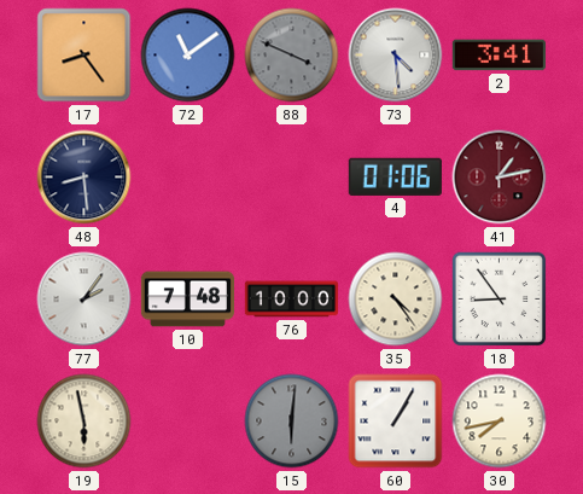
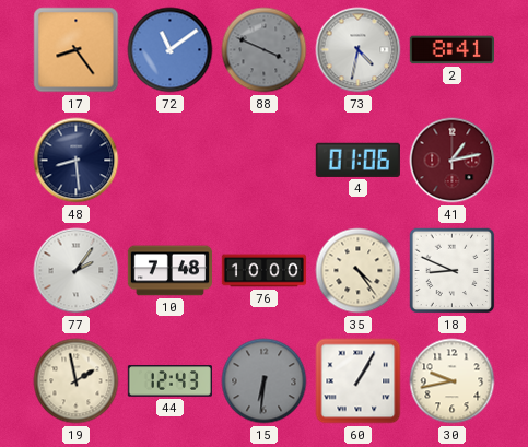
73: 4:29 -> 4:32
2: 3:41 -> 8:41
18: 8:54 -> 8:49
19: 5:58 -> 1:58
44: none -> 12:43
15: 6:01 -> 6:31
30: 7:43 -> 9:43
